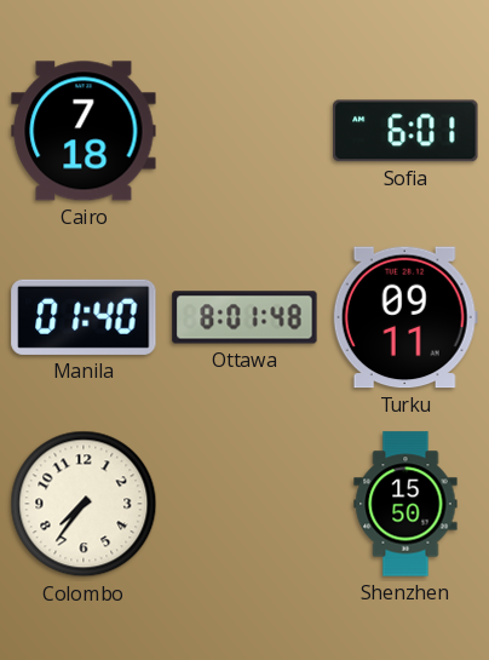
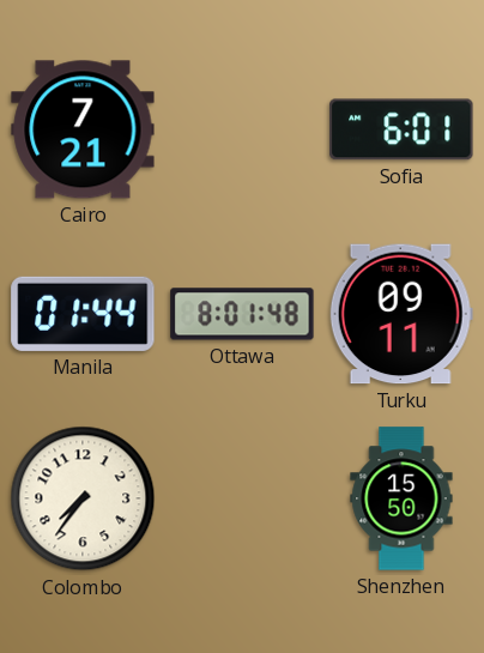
Cairo: 7:18 -> 7:21
Manila: 01:40 -> 01:44
